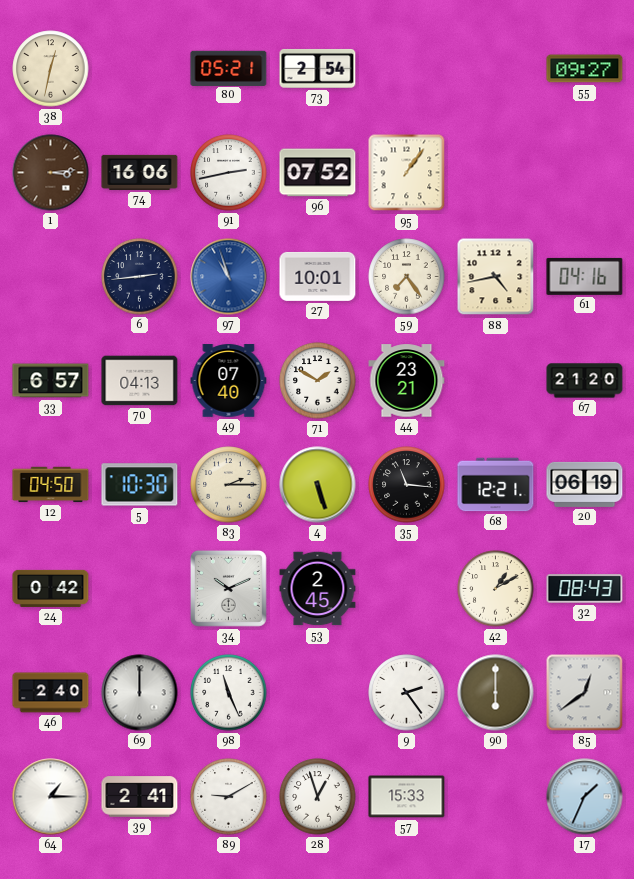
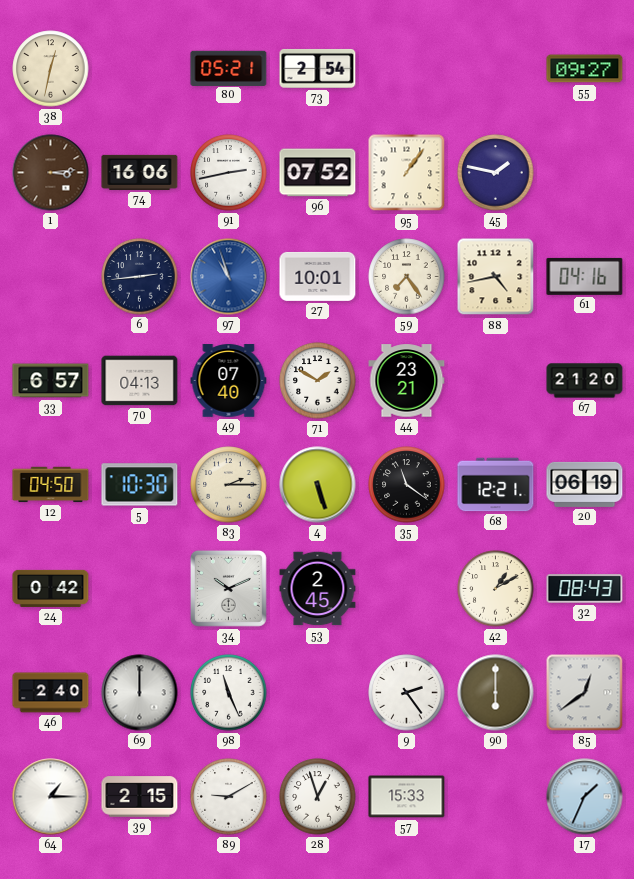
45: none -> 1:47
35: 11:16 -> 11:21
39: 2:41 -> 2:15
